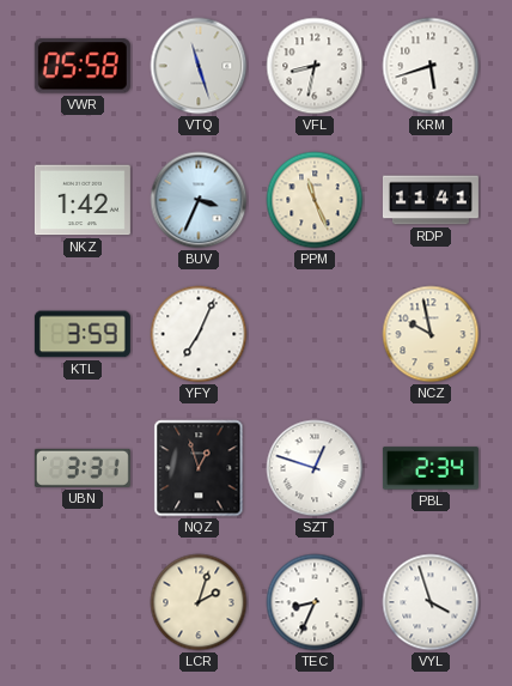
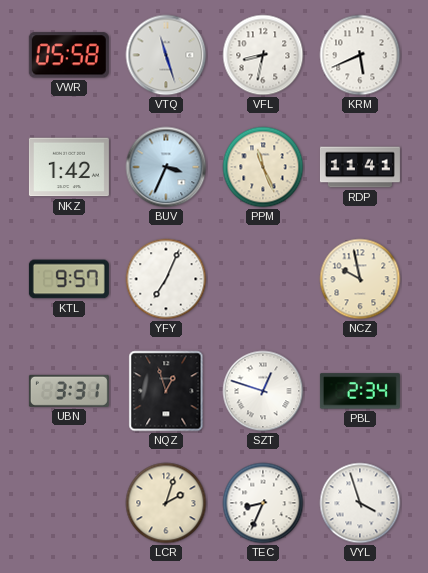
KRM: 5:42 -> 5:41
KTL: 3:59 -> 9:57
